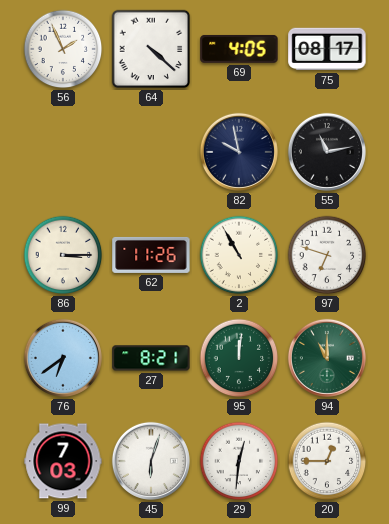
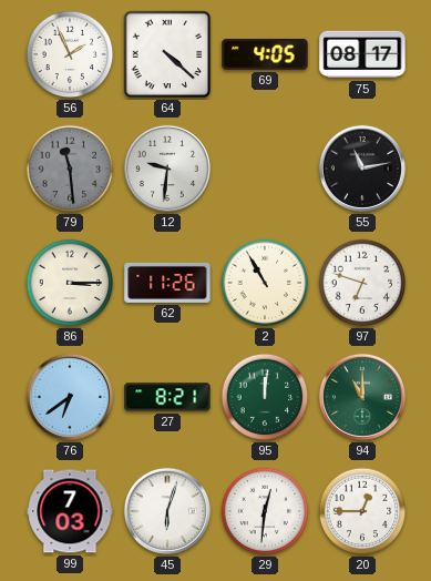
79: none -> 11:29
12: none -> 9:31
82: 9:58 -> none
